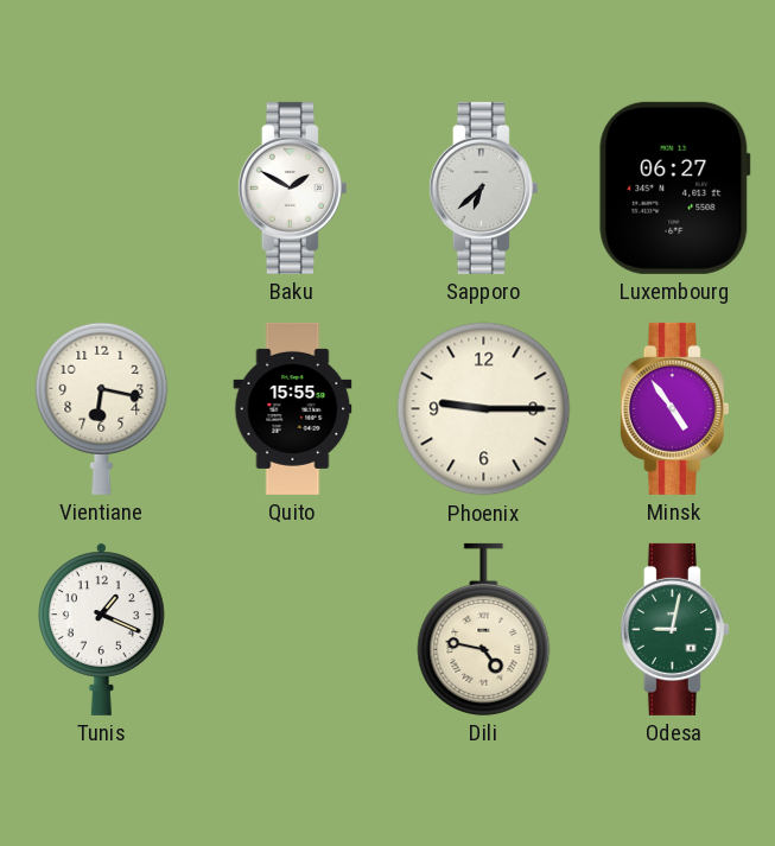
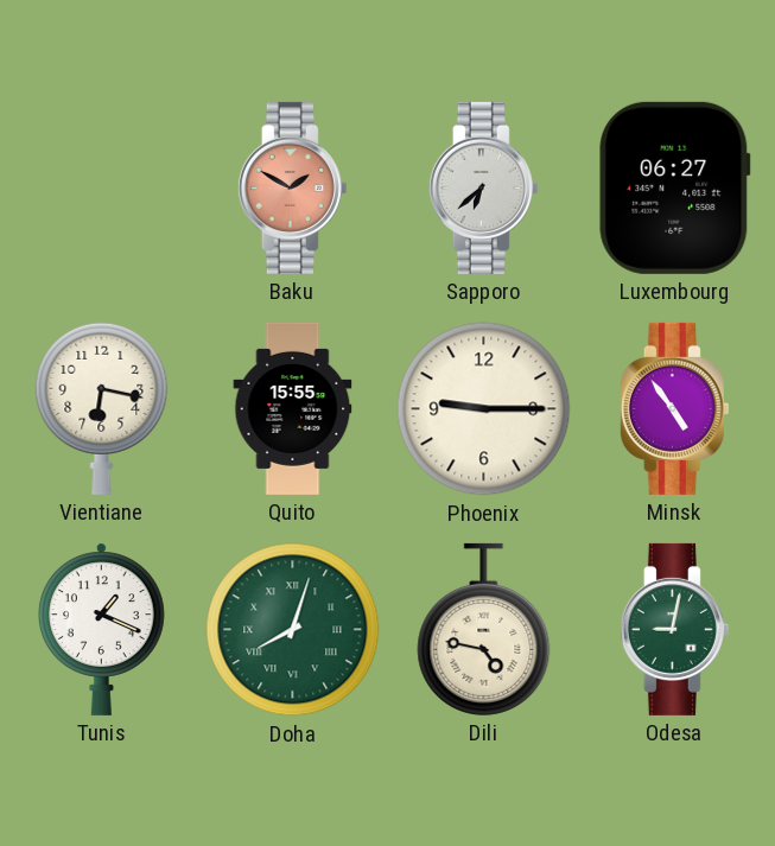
Baku dial: white -> salmon
Doha: none -> 8:03
